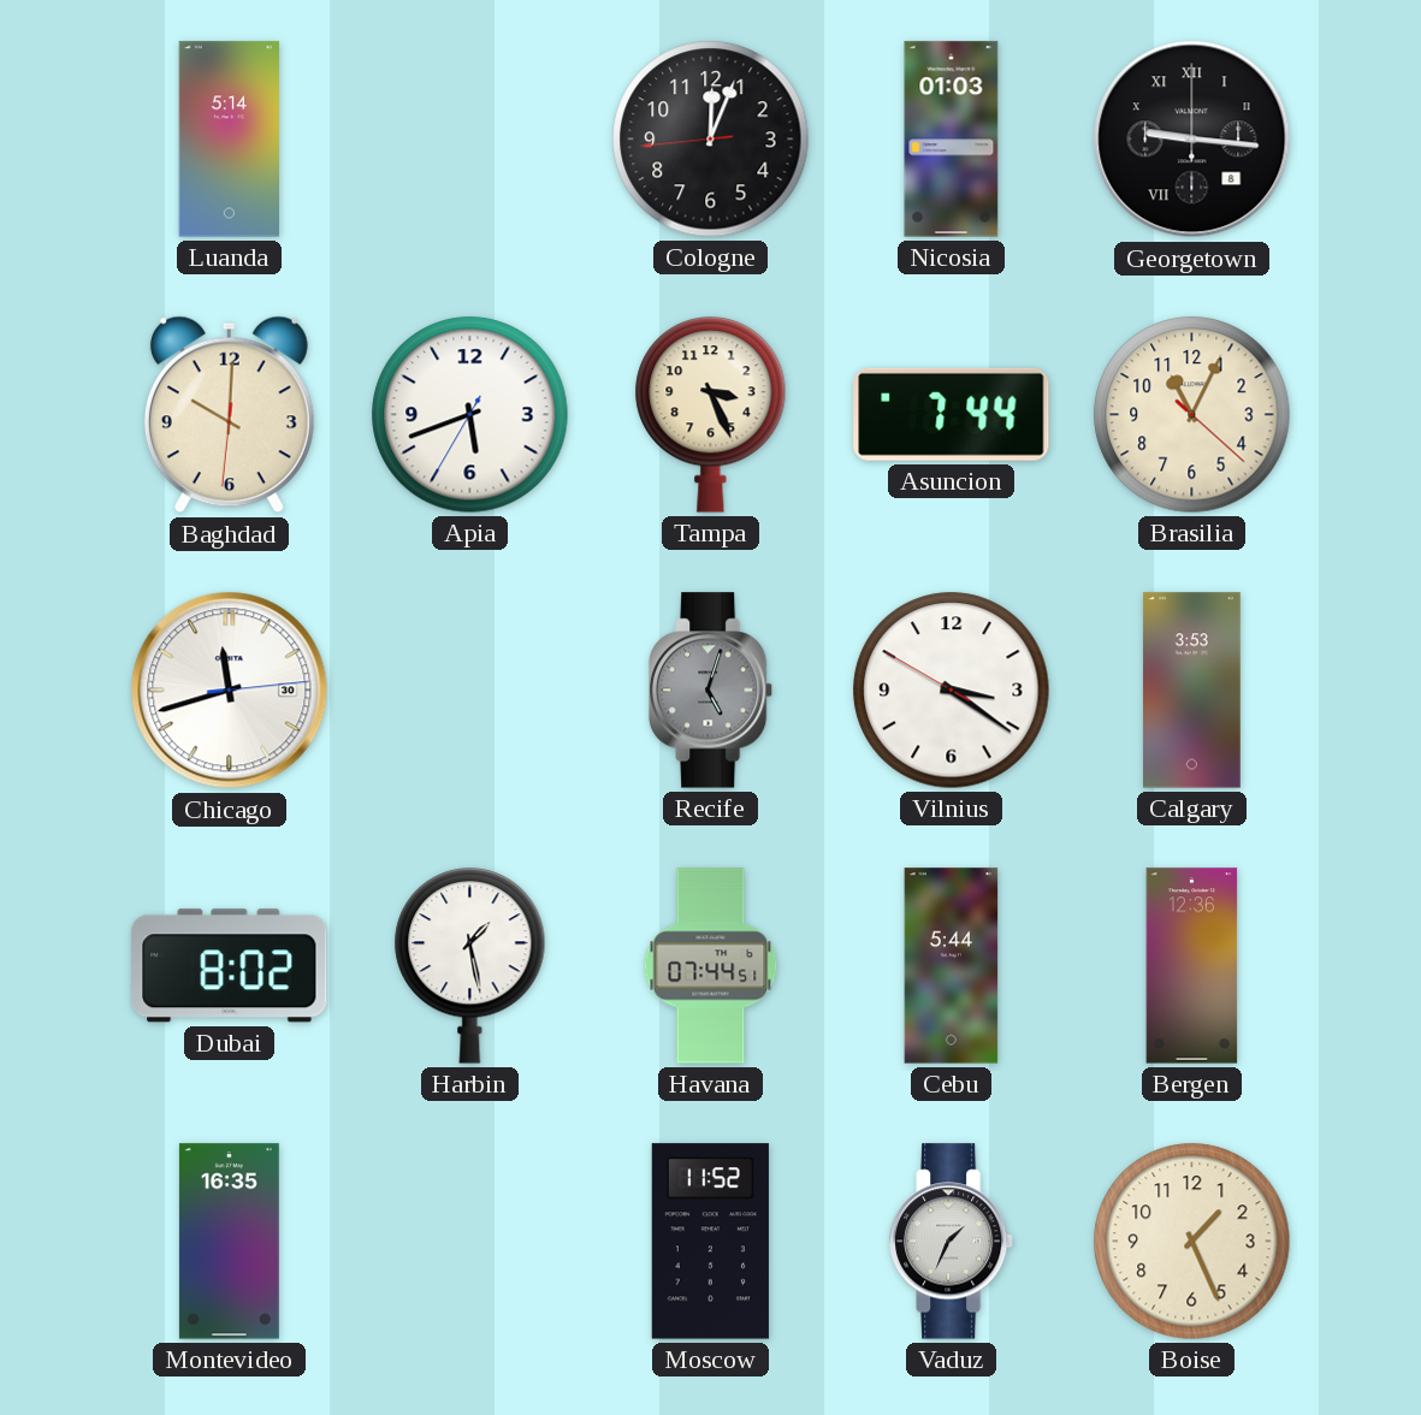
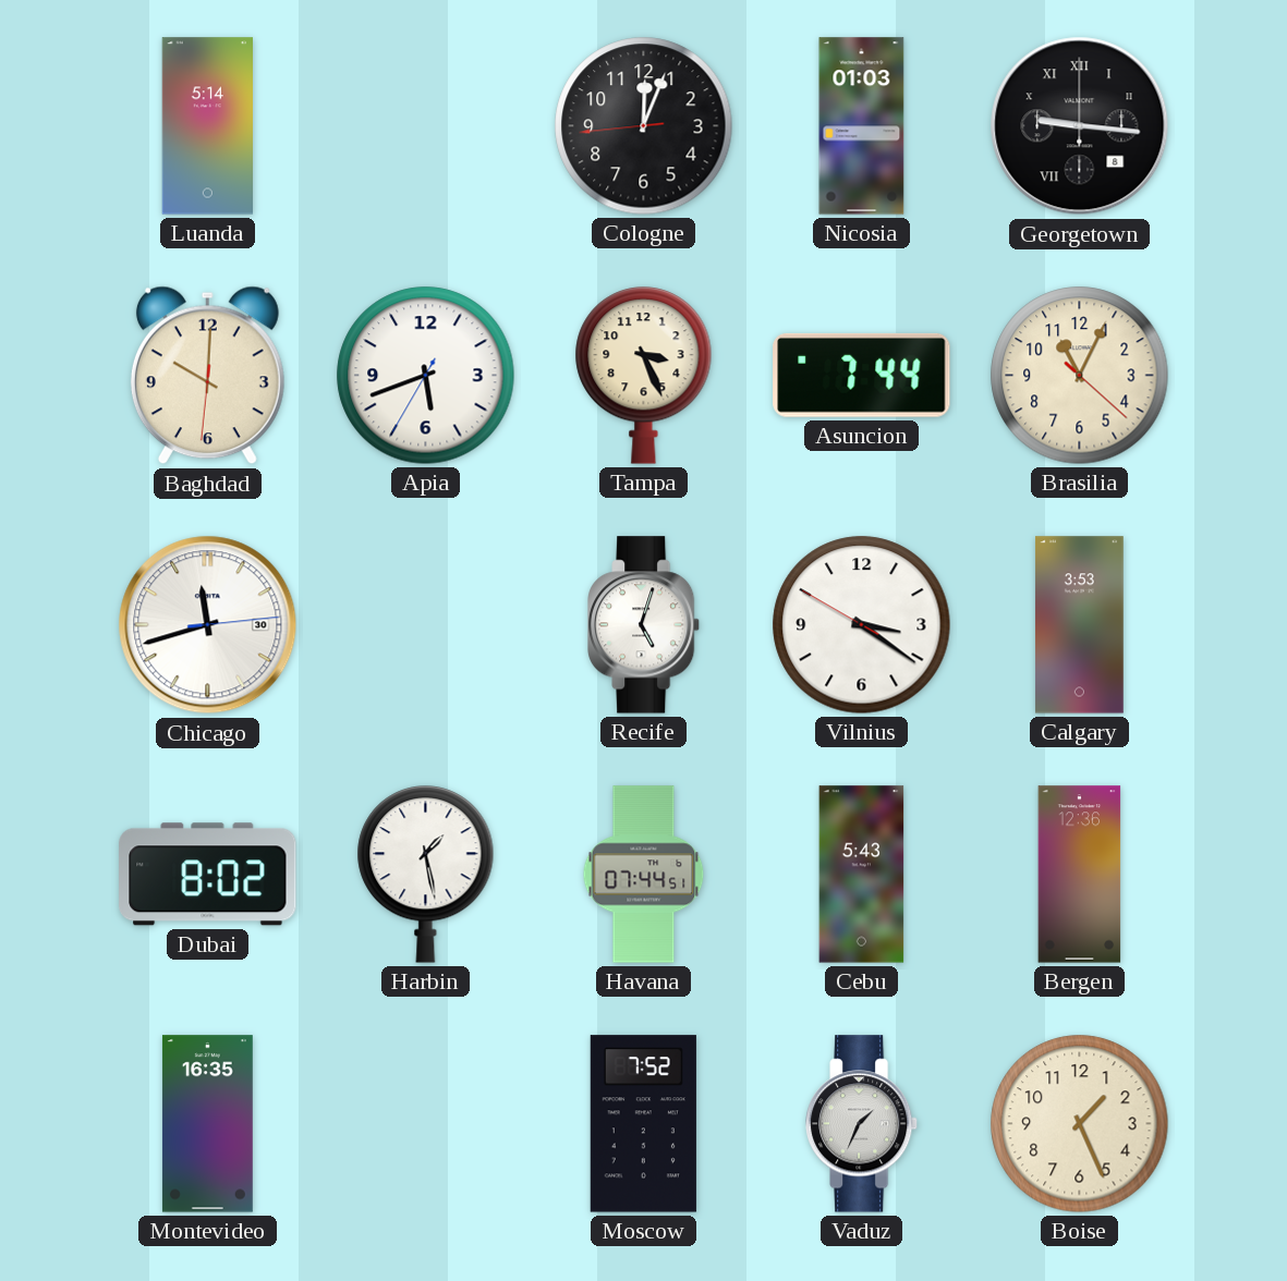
Recife dial: grey -> white
Cebu: 5:44 -> 5:43
Moscow: 11:52 -> 7:52
